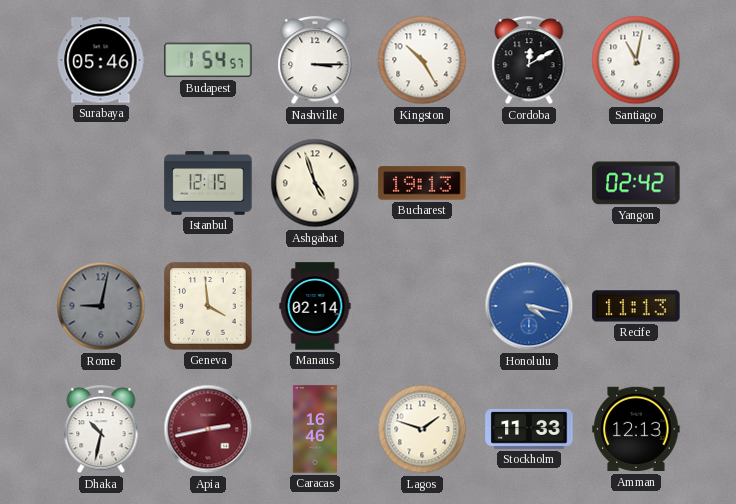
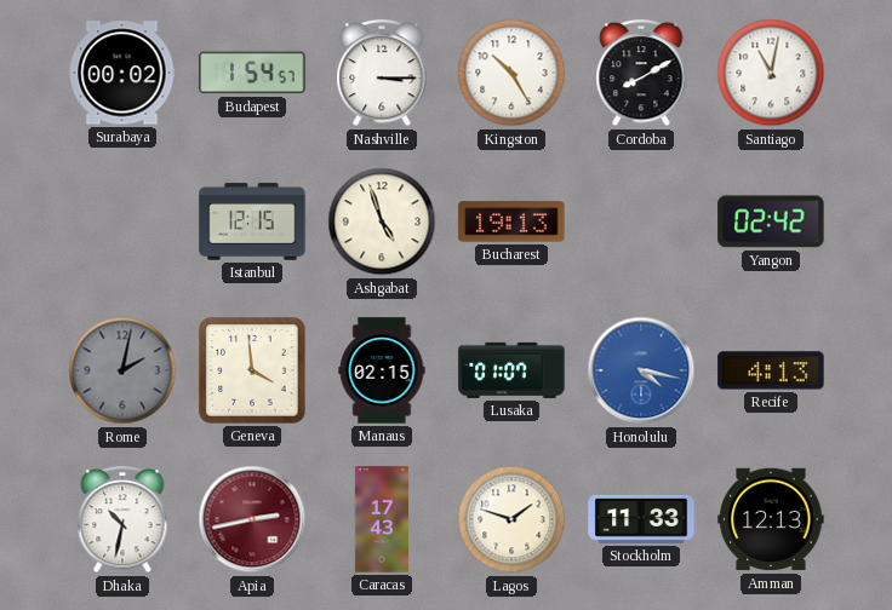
Surabaya: 05:46 -> 00:02
Cordoba: 12:10 -> 8:10
Rome: 9:02 -> 2:02
Manaus: 02:14 -> 02:15
Lusaka: none -> 01:07
Recife: 11:13 -> 4:13
Caracas: 16:46 -> 17:43
